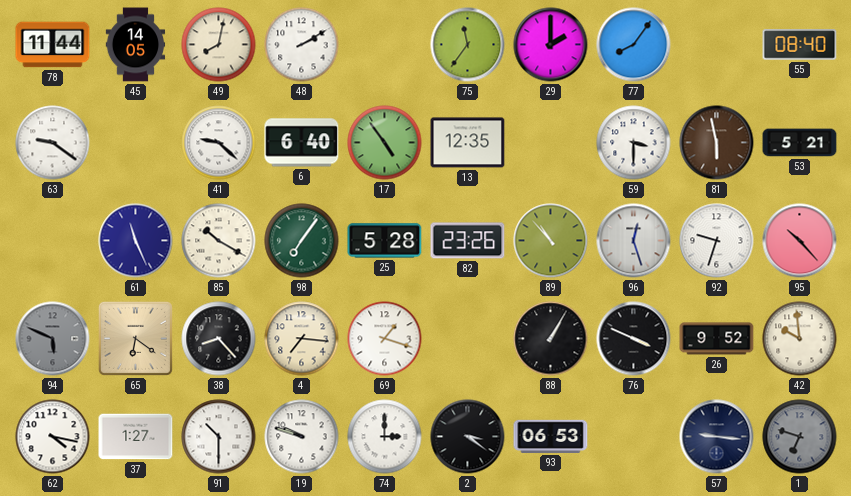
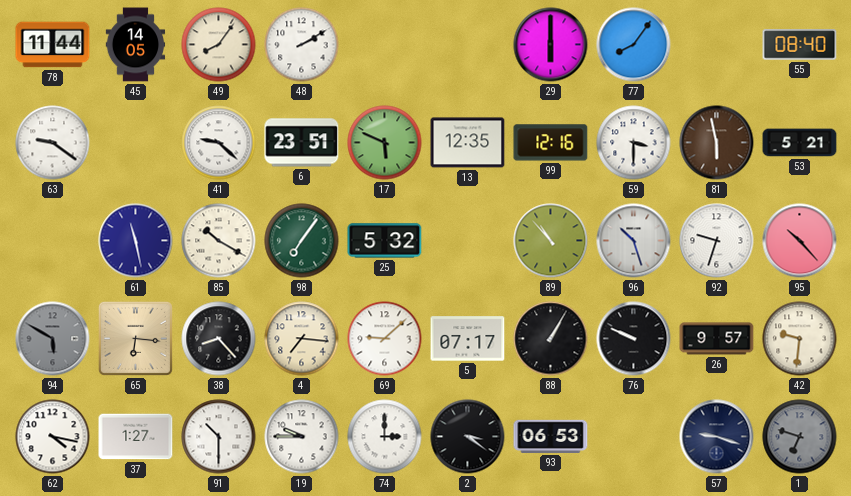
49: 8:02 -> 8:06
75: 11:36 -> none
29: 2:00 -> 6:00
6: 6:40 -> 23:51
17: 4:54 -> 5:49
99: none -> 12:16
61: 11:26 -> 11:28
25: 5:28 -> 5:32
82: 23:26 -> none
96: 12:27 -> 10:27
94: 5:49 -> 5:50
65: 6:21 -> 6:16
69: 1:18 -> 9:08
5: none -> 07:17
76: 3:49 -> 9:49
26: 9:52 -> 9:57
42: 9:59 -> 9:31
19: 9:48 -> 9:45
57: 9:16 -> 9:18
